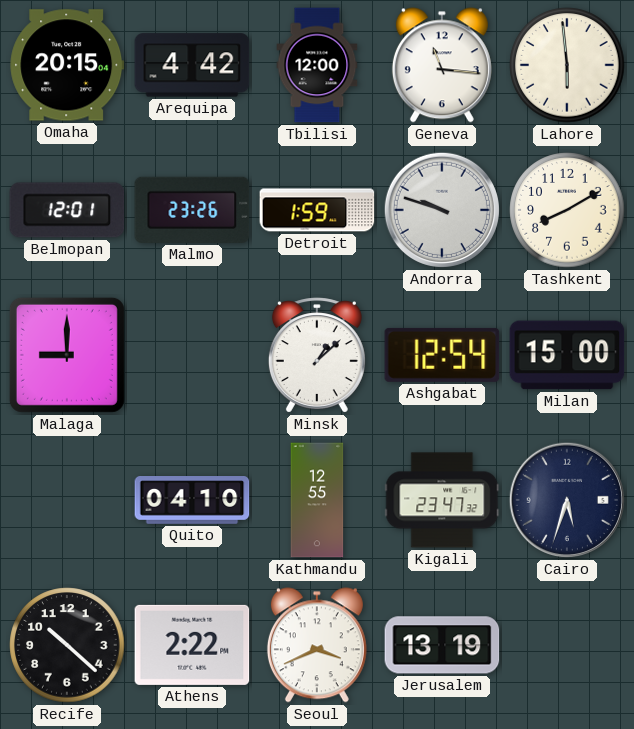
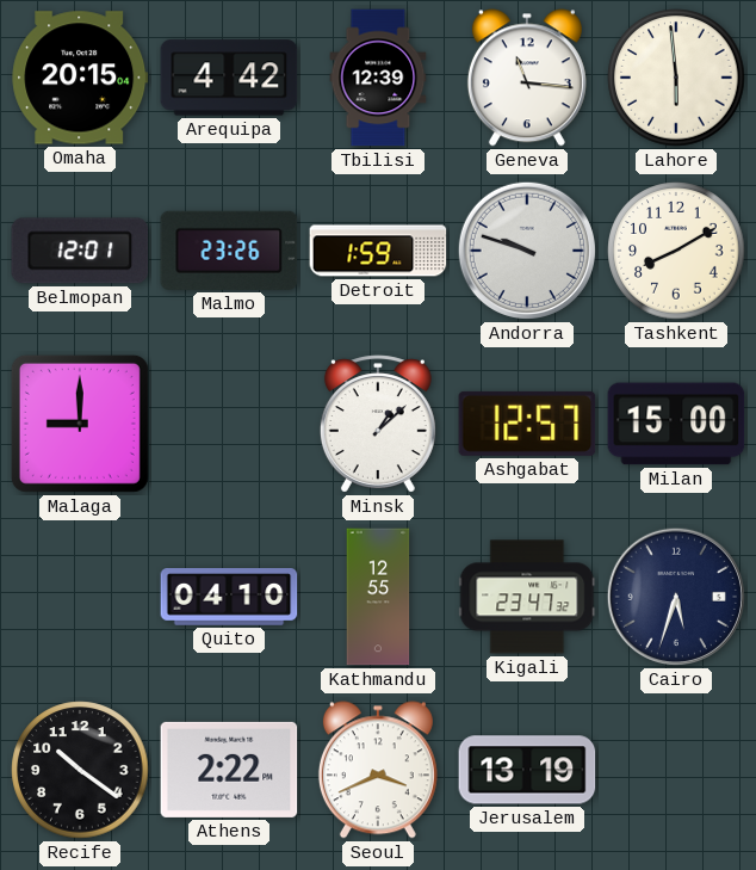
Tbilisi: 12:00 -> 12:39
Ashgabat: 12:54 -> 12:57
Recife: 10:22 -> 10:21
